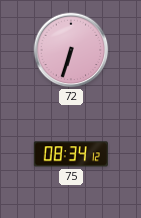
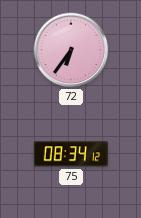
72: 6:33 -> 6:36
